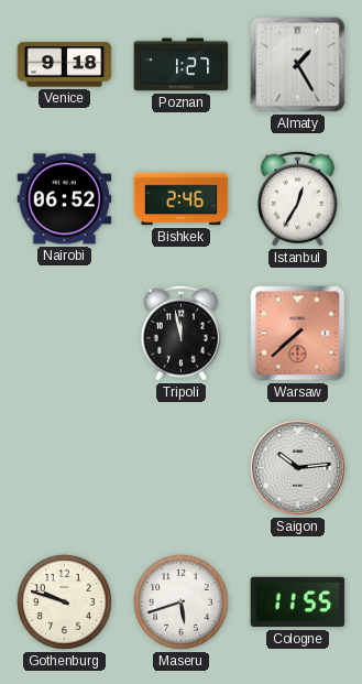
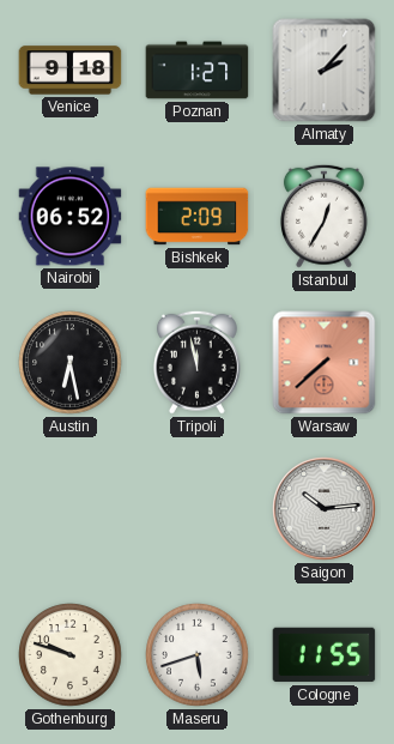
Almaty: 1:25 -> 2:07
Bishkek: 2:46 -> 2:09
Austin: none -> 6:28
